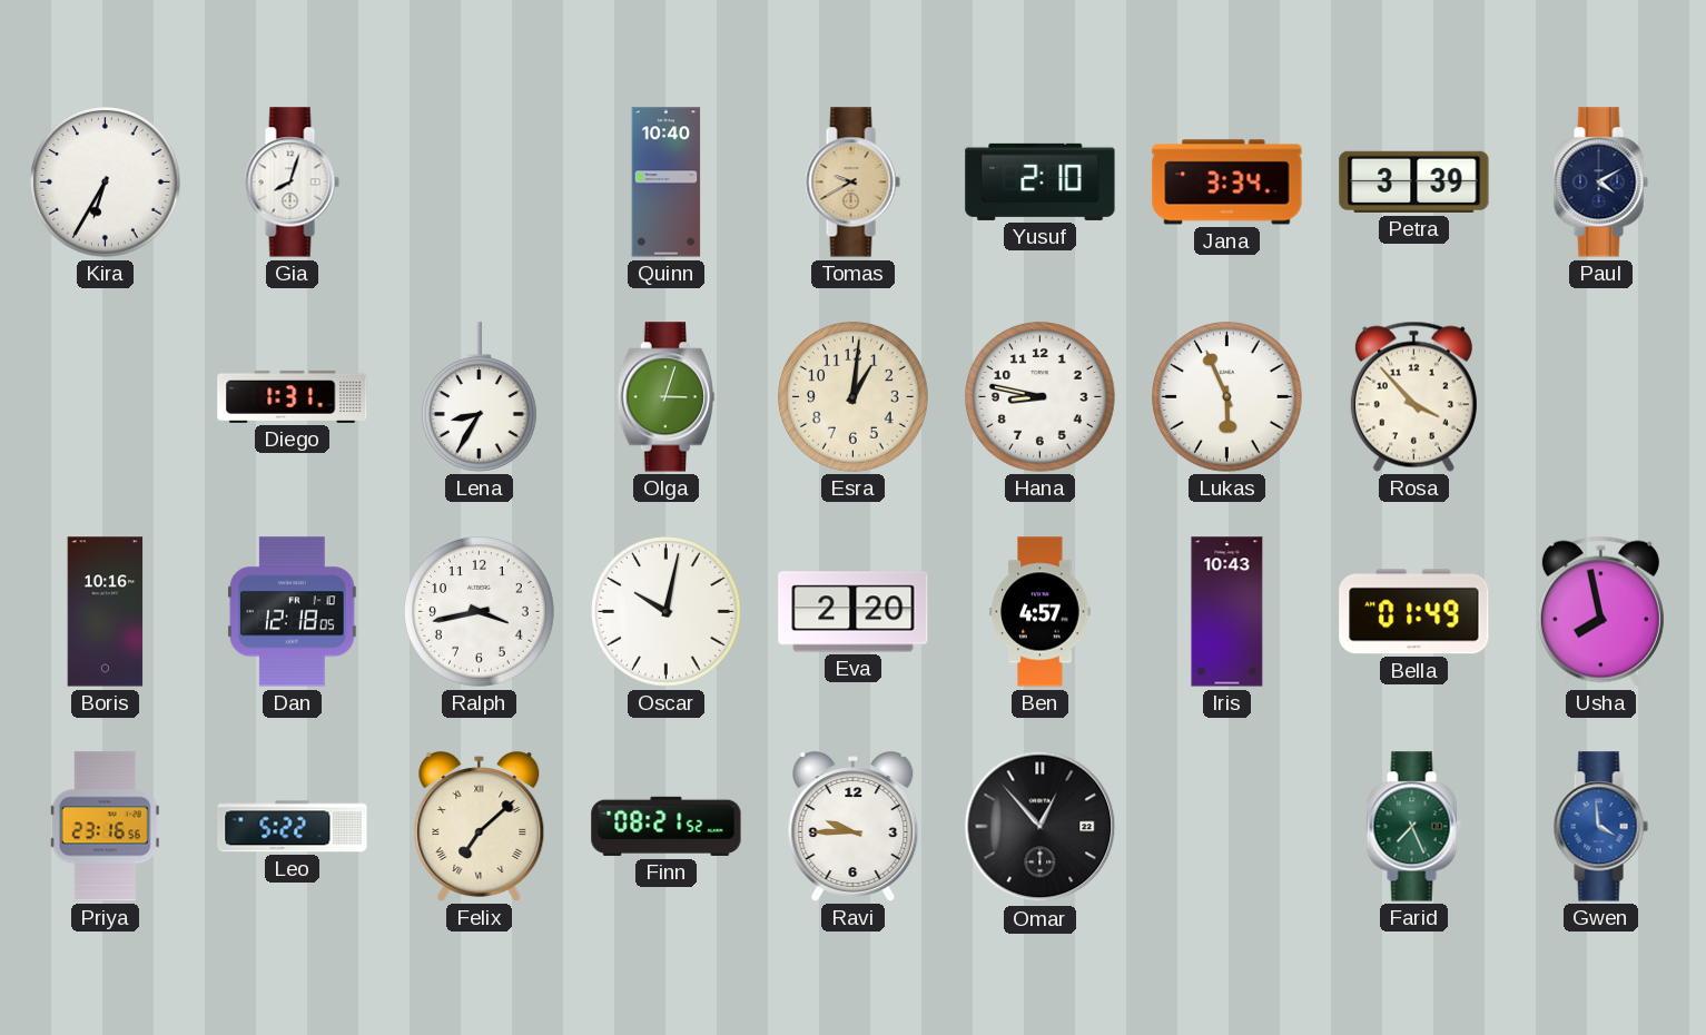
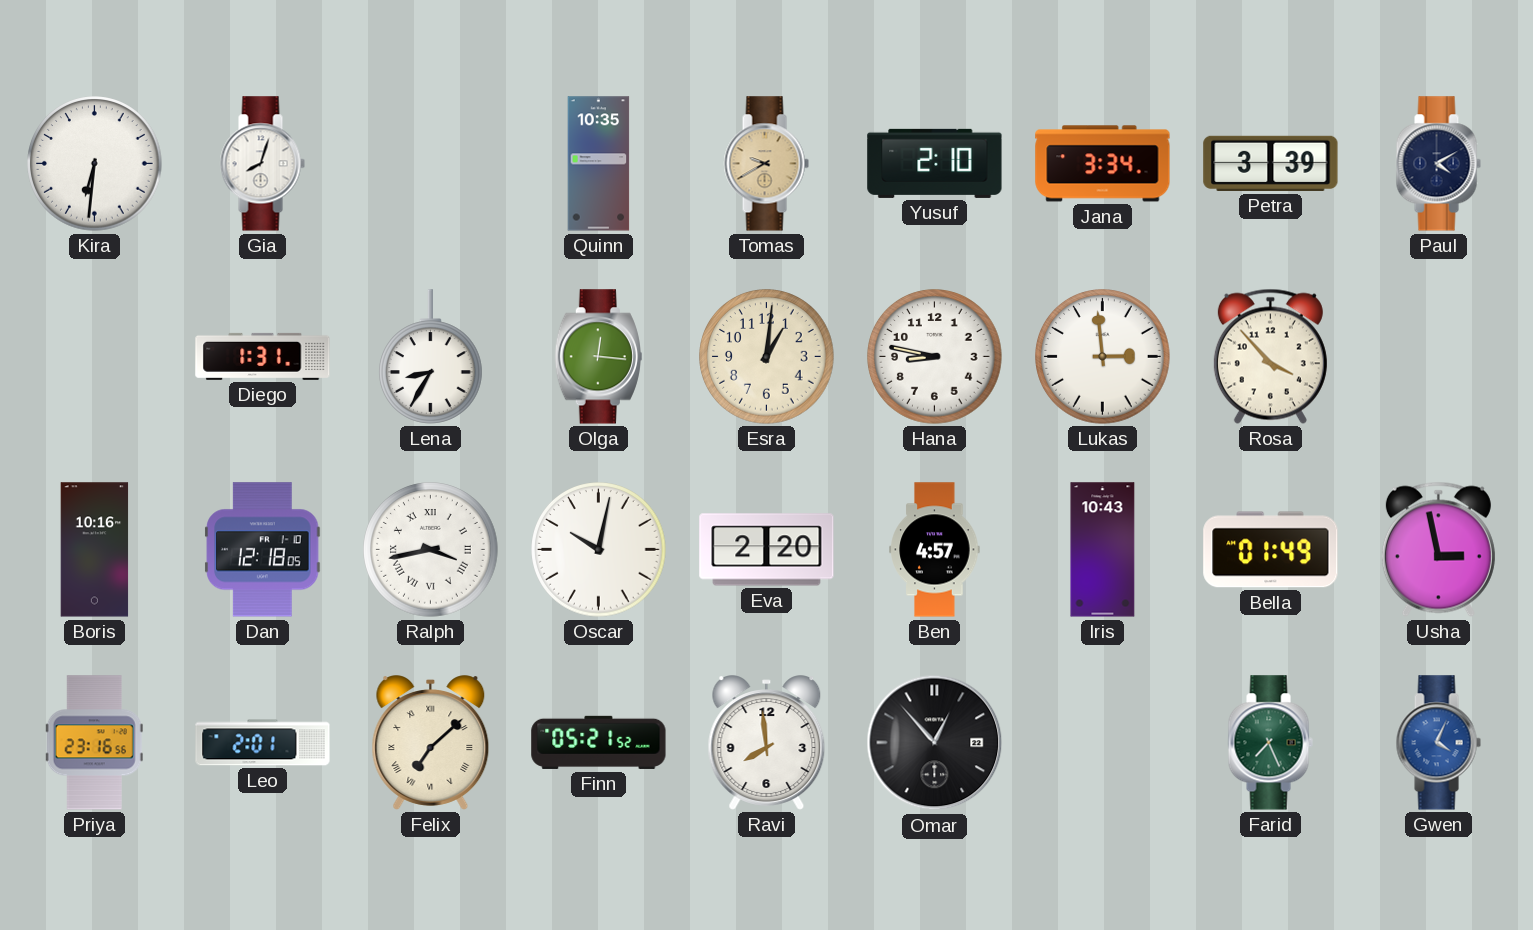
Kira: 6:35 -> 6:31
Quinn: 10:40 -> 10:35
Olga: 3:03 -> 12:16
Lukas: 5:56 -> 2:59
Ralph numerals: Arabic -> Roman
Usha: 7:58 -> 2:58
Leo: 5:22 -> 2:01
Finn: 08:21 -> 05:21
Ravi: 9:45 -> 7:59
Gwen: 3:59 -> 4:04
